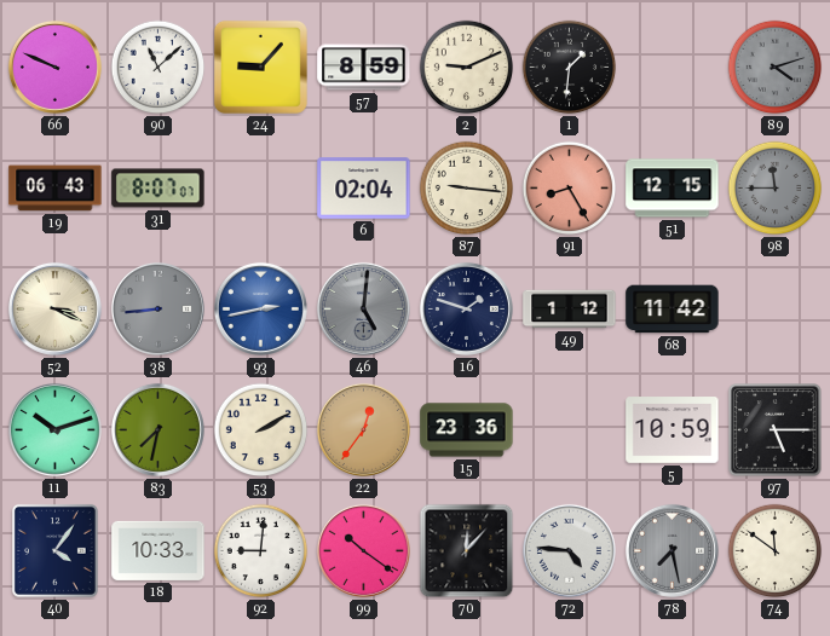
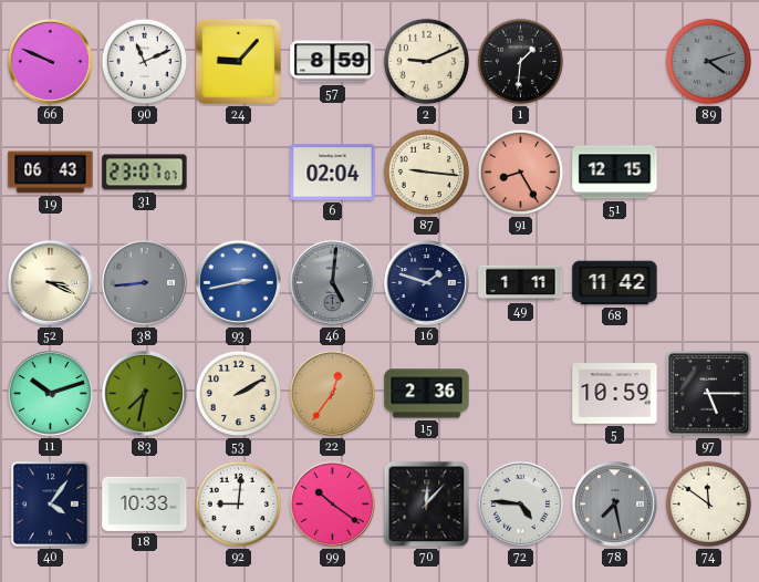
90: 11:08 -> 11:11
31: 8:07 -> 23:07
98: 11:45 -> none
49: 1:12 -> 1:11
15: 23:36 -> 2:36
